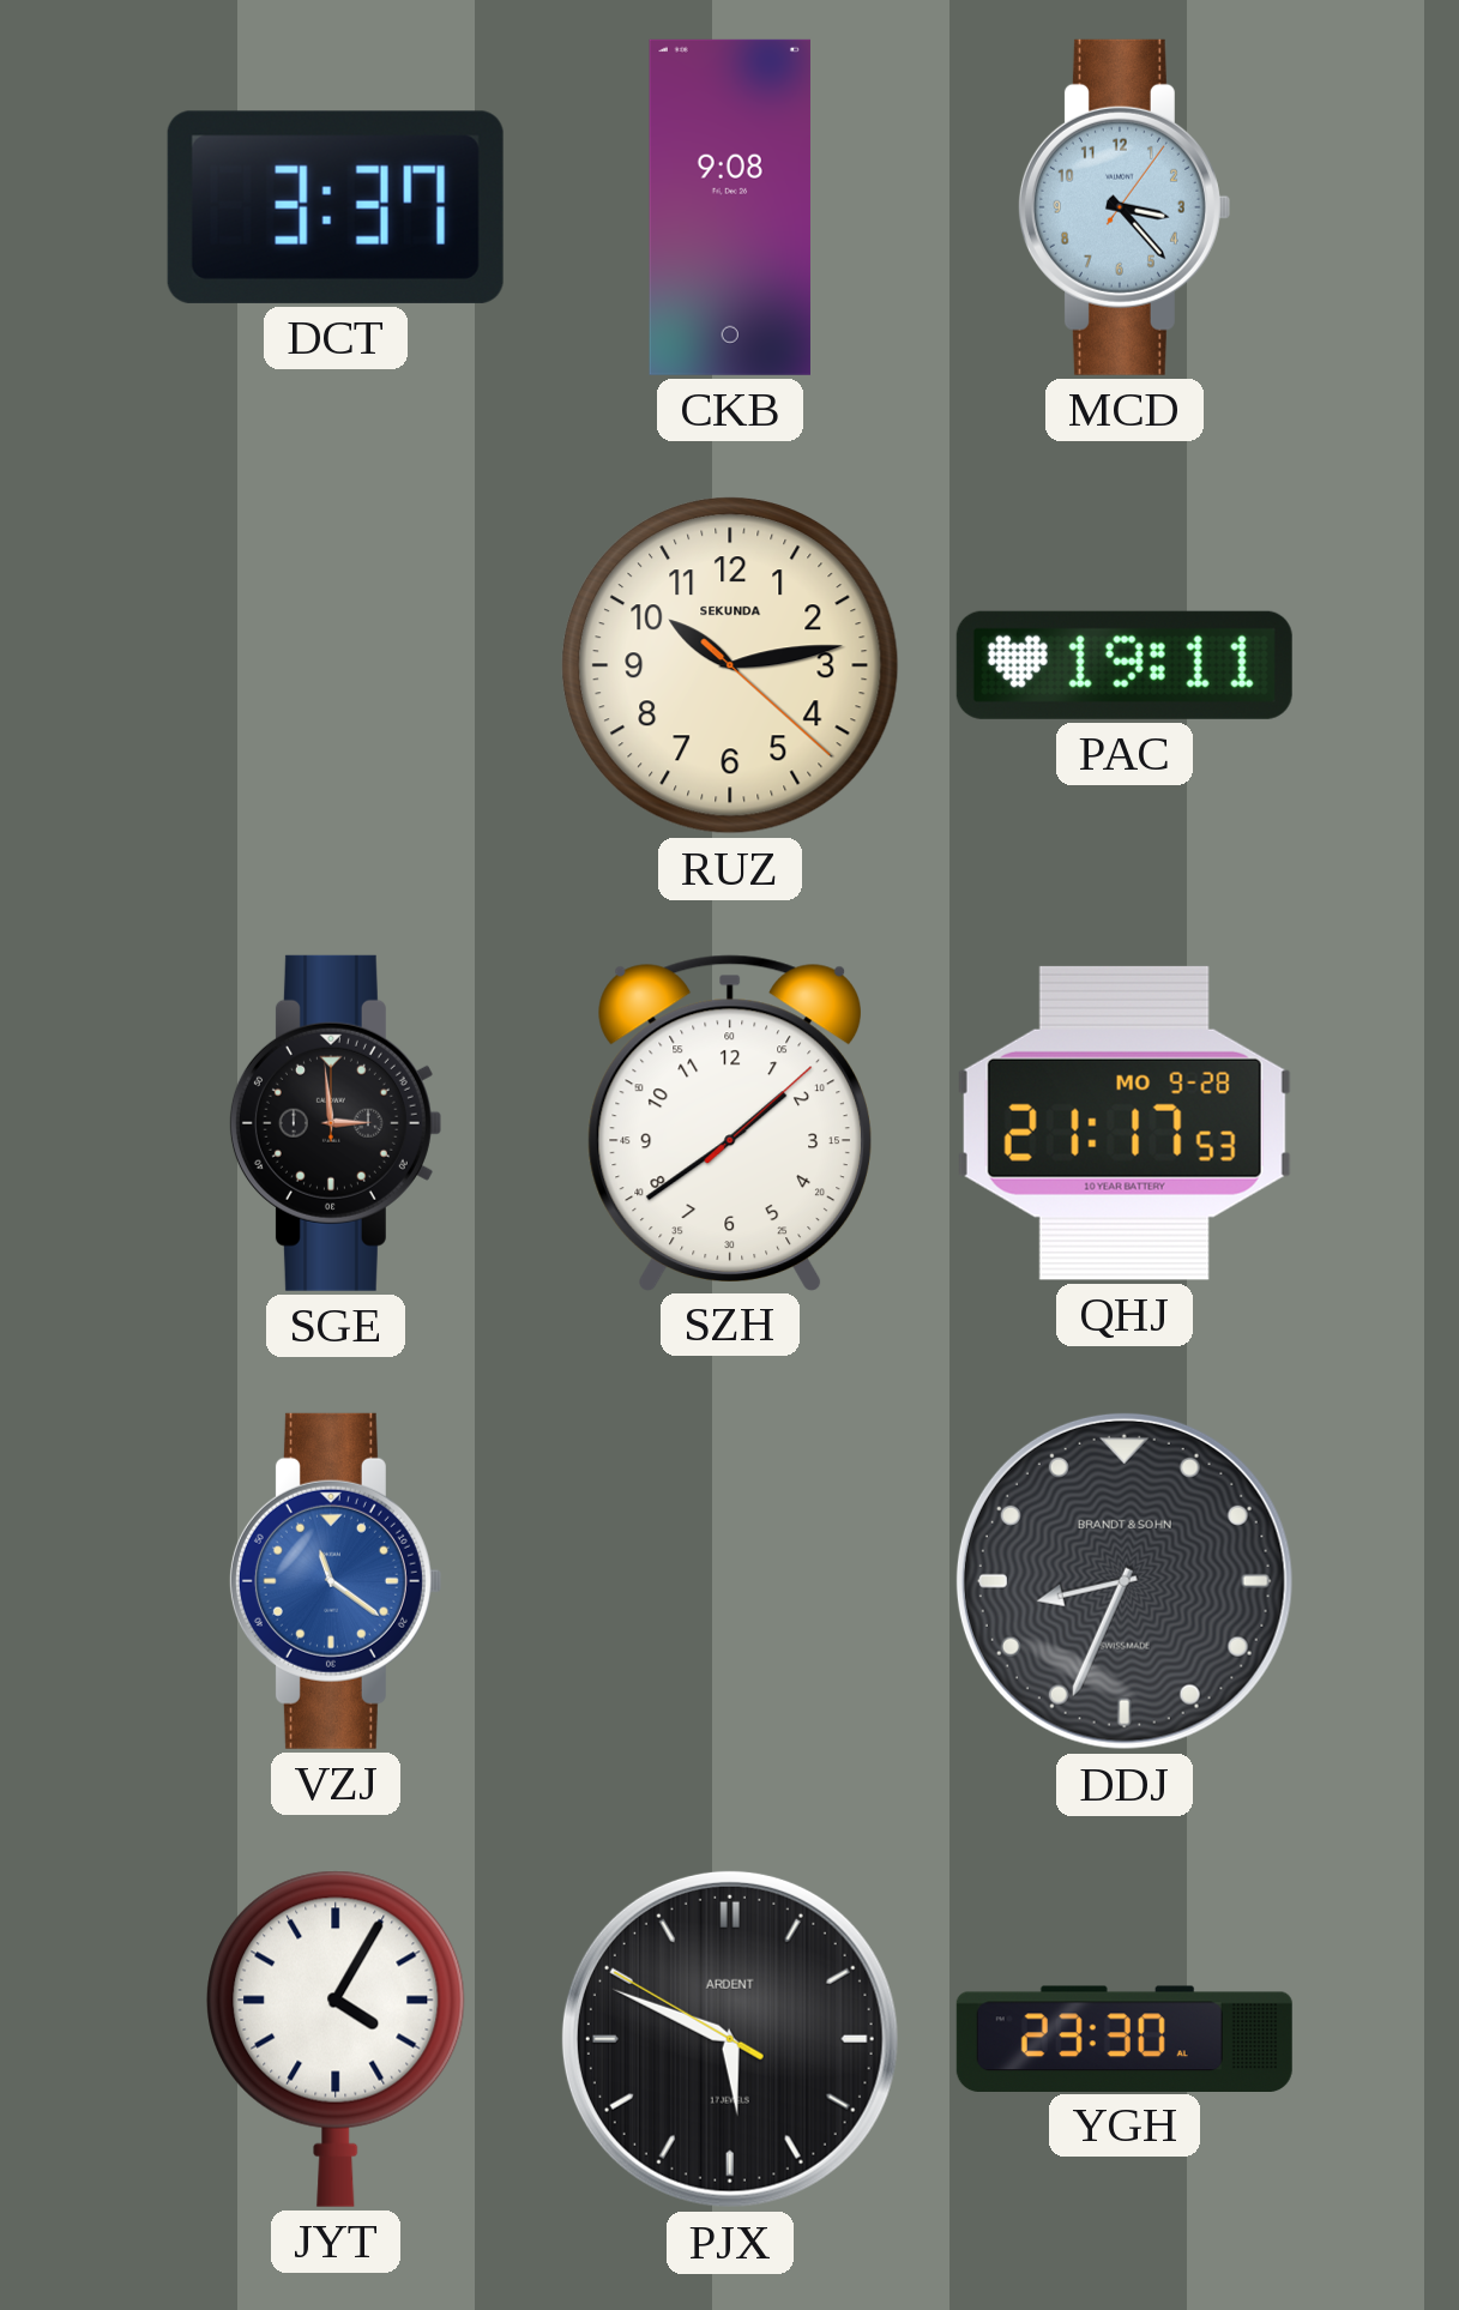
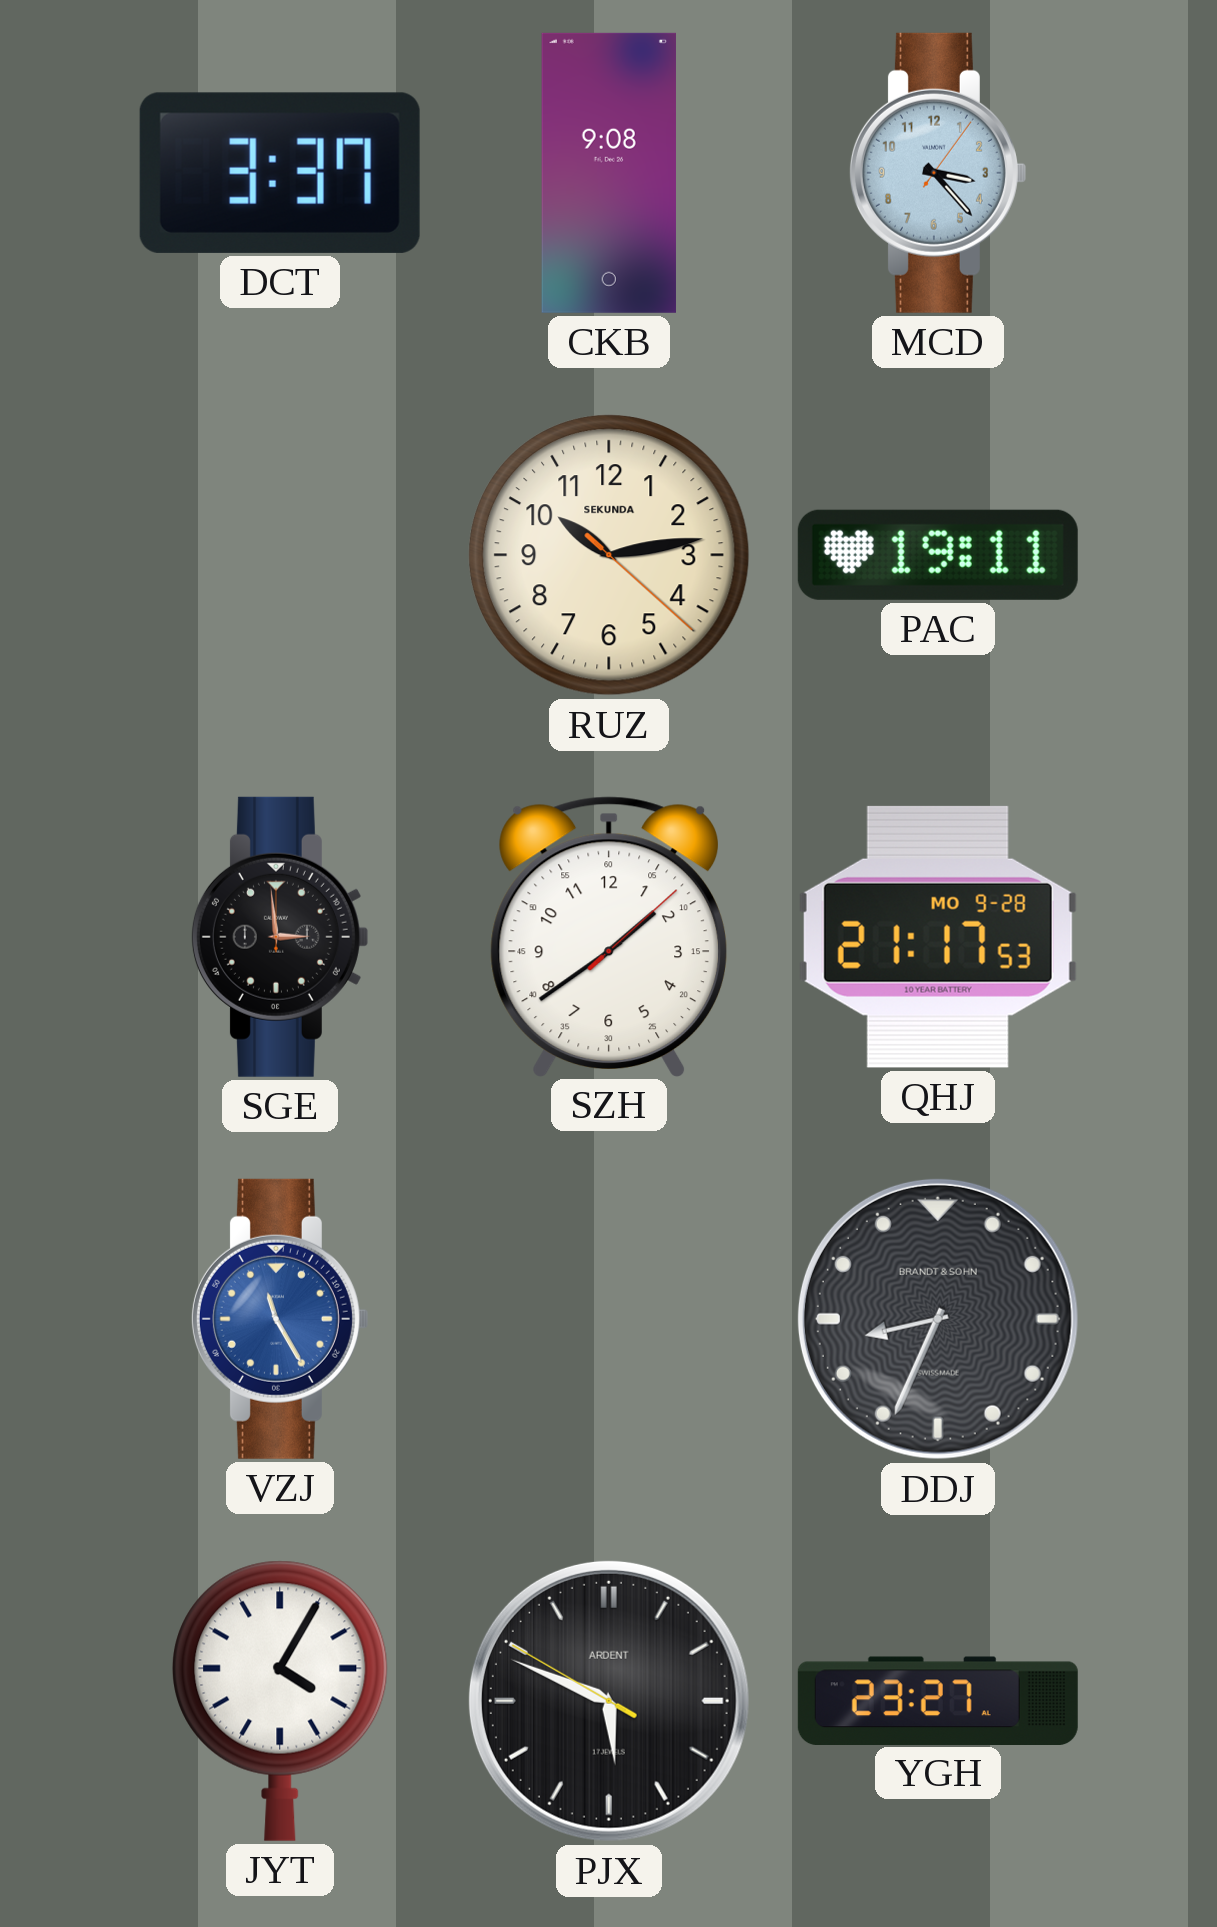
VZJ: 11:21 -> 11:25
YGH: 23:30 -> 23:27
